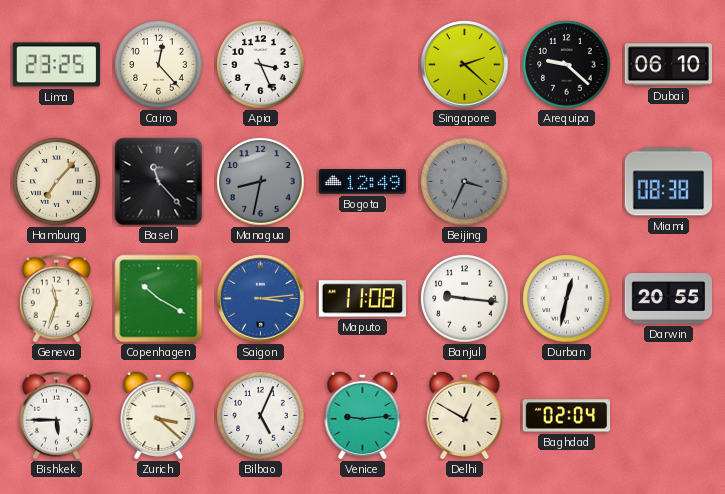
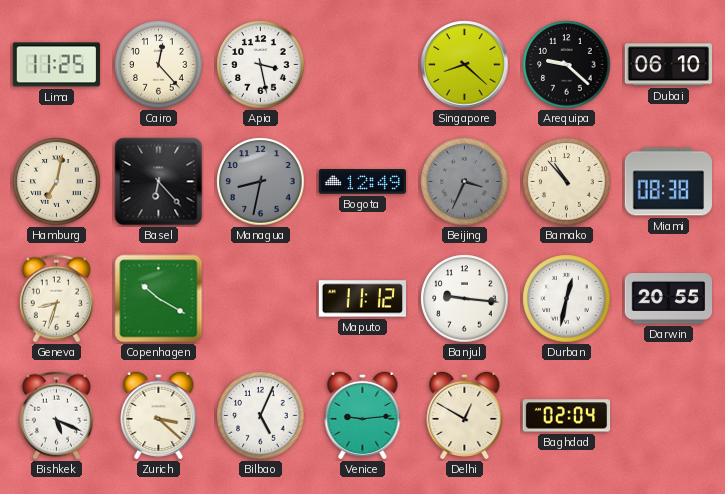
Lima: 23:25 -> 11:25
Apia: 3:26 -> 3:28
Singapore: 2:22 -> 8:22
Hamburg: 7:07 -> 7:02
Basel: 11:23 -> 6:23
Bamako: none -> 10:53
Geneva: 11:33 -> 8:33
Saigon: 3:14 -> none
Maputo: 11:08 -> 11:12
Bishkek: 5:45 -> 5:19
